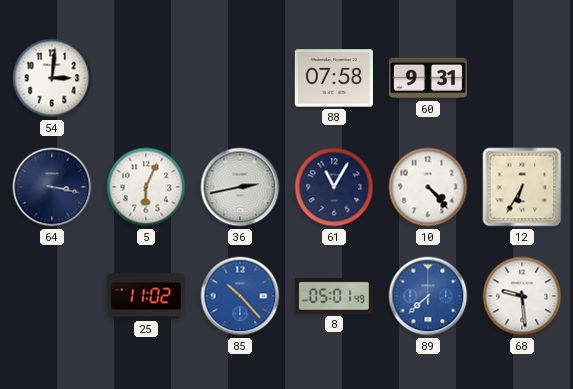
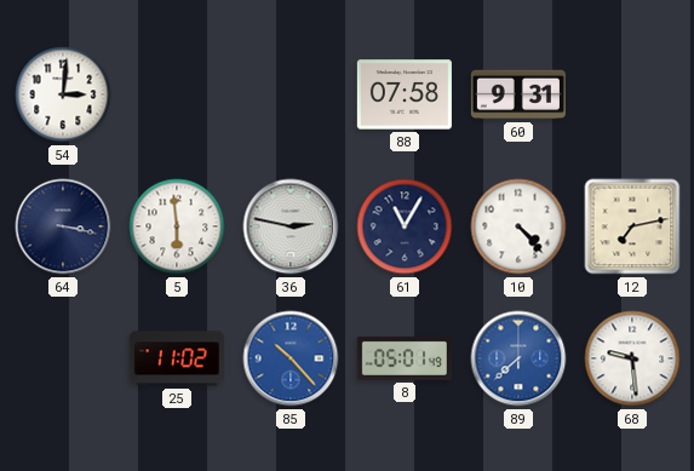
5: 6:04 -> 5:59
36: 2:43 -> 2:47
12: 6:35 -> 7:13
